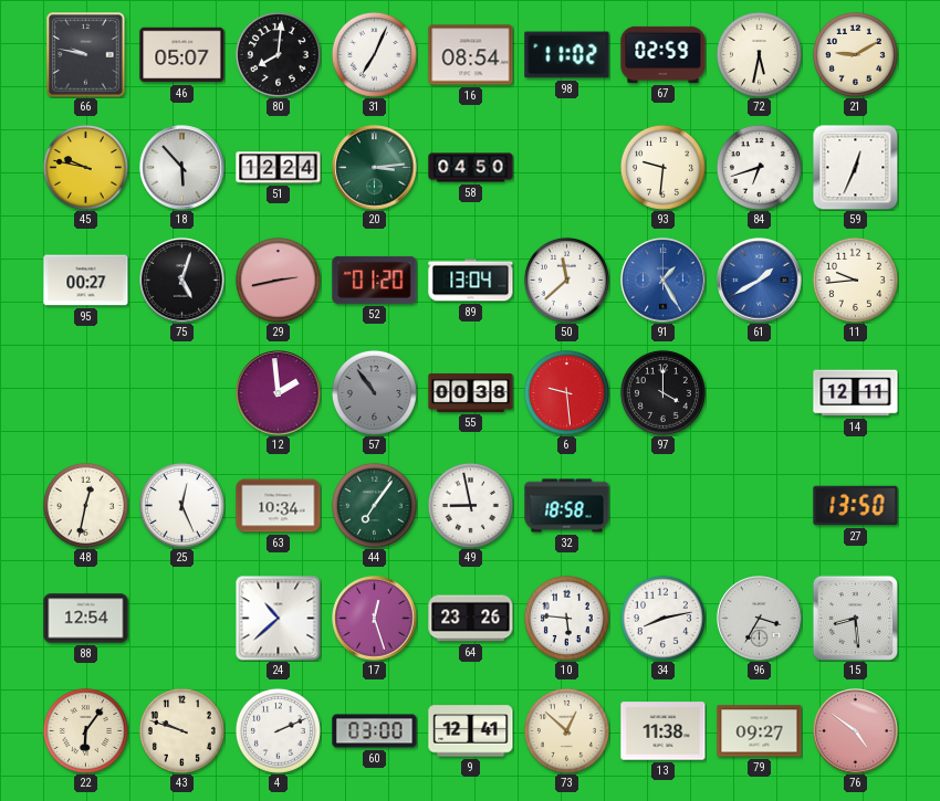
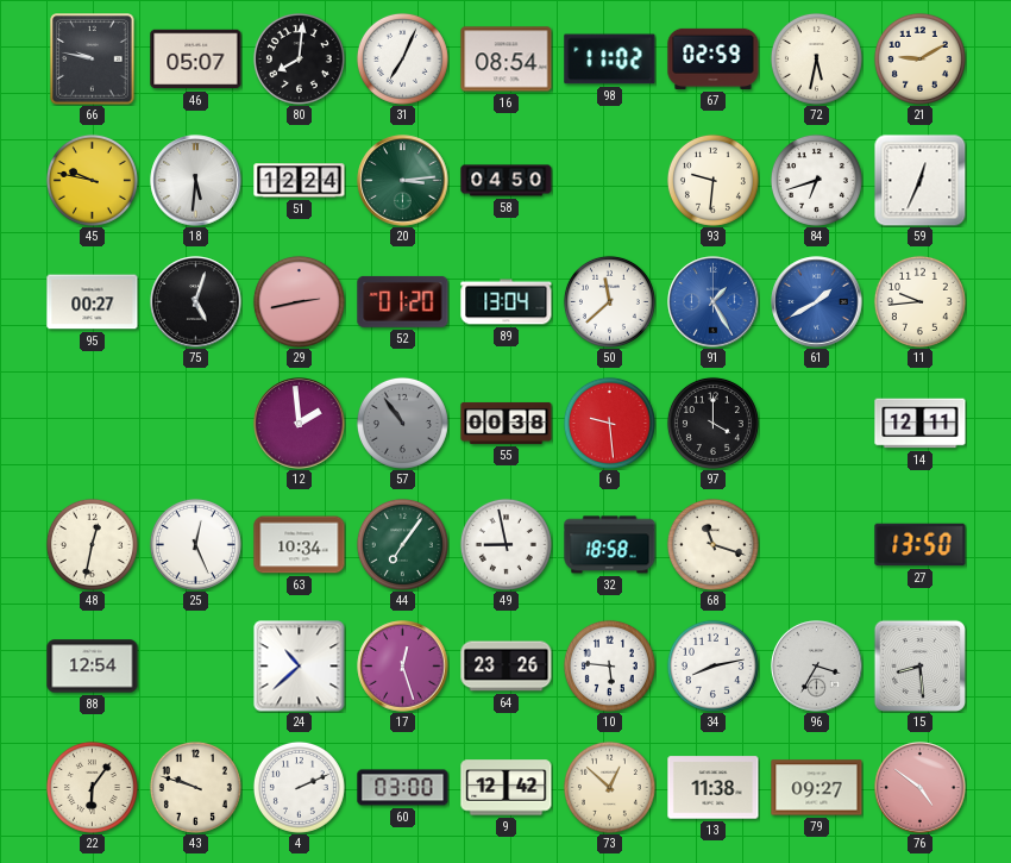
18: 5:53 -> 5:31
68: none -> 11:18
9: 12:41 -> 12:42
